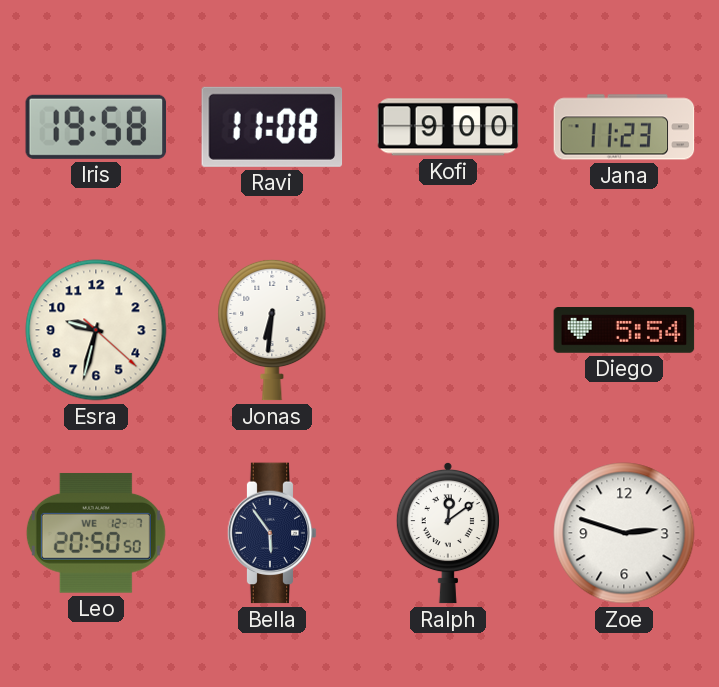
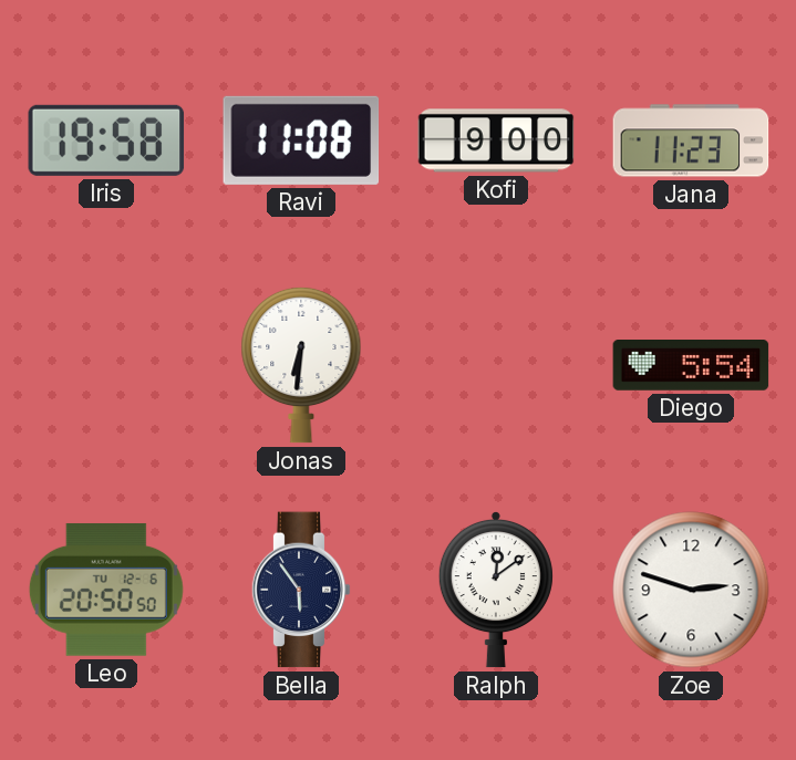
Esra: 9:32 -> none
Leo date: WE 12-7 -> TU 12-6
